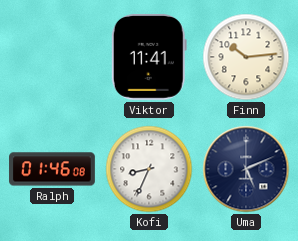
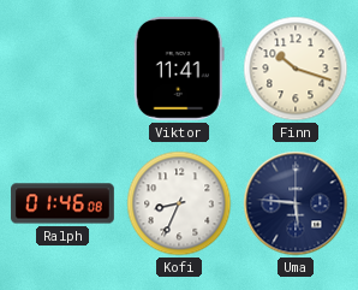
Finn: 10:14 -> 10:18
Uma: 5:11 -> 5:46
